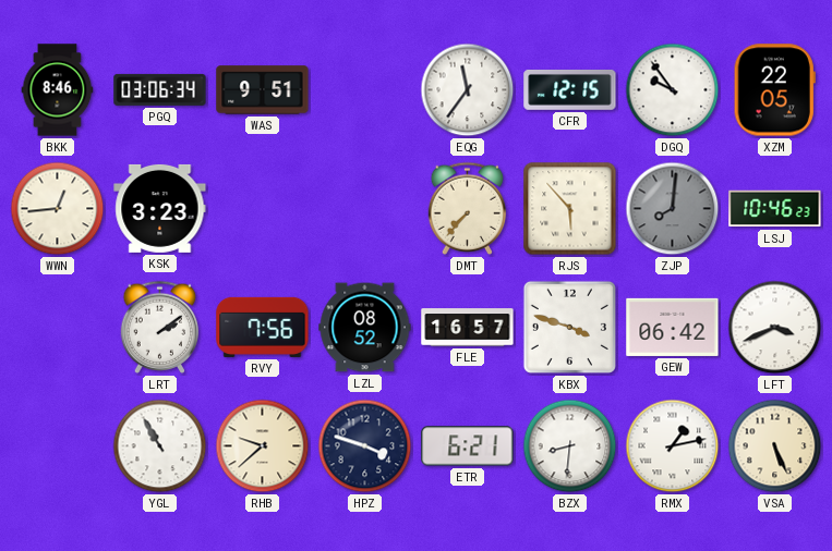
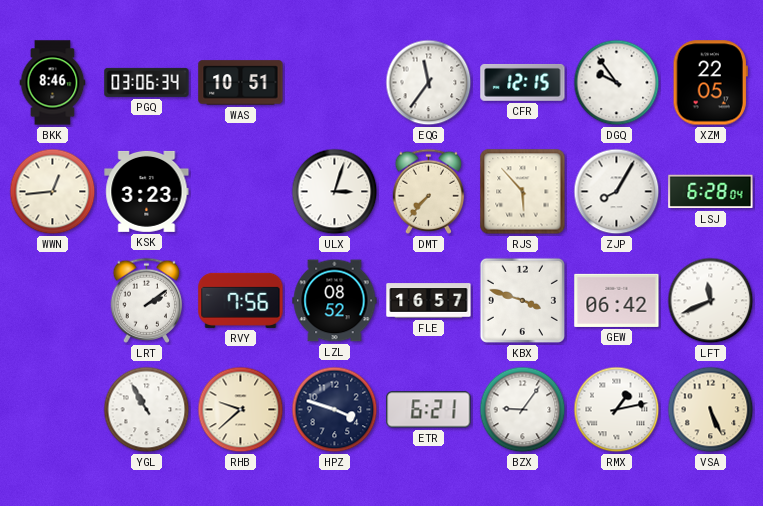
WAS: 9:51 -> 10:51
ULX: none -> 3:03
ZJP: 8:01 -> 8:05
ZJP dial: grey -> white
LSJ: 10:46 -> 6:28
LFT: 3:41 -> 11:41
BZX: 8:31 -> 9:06
